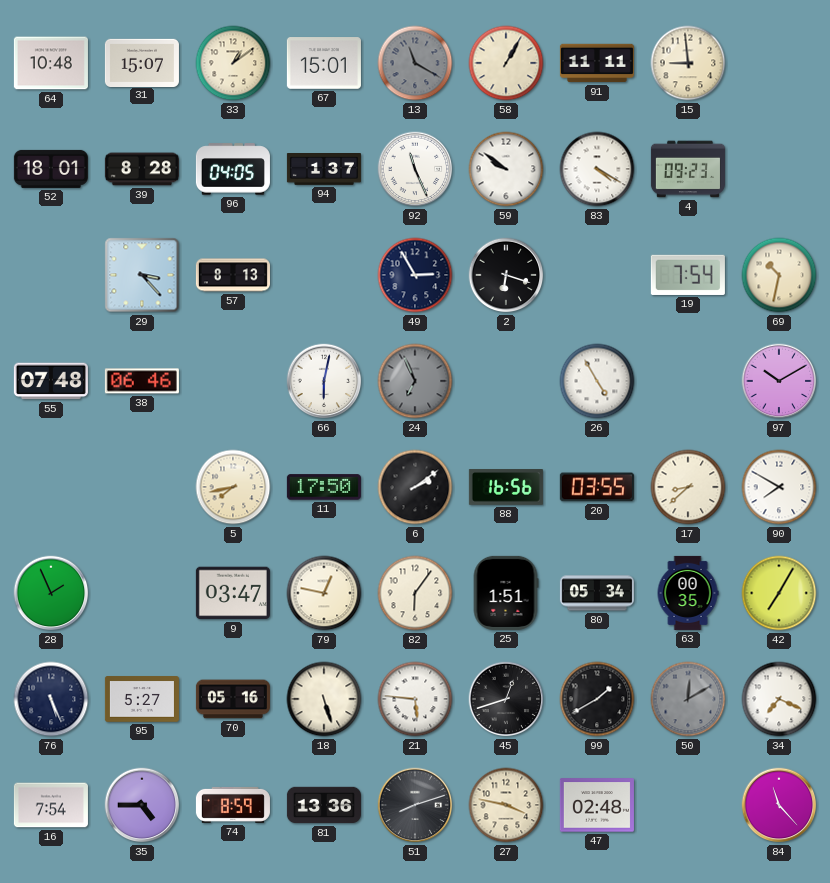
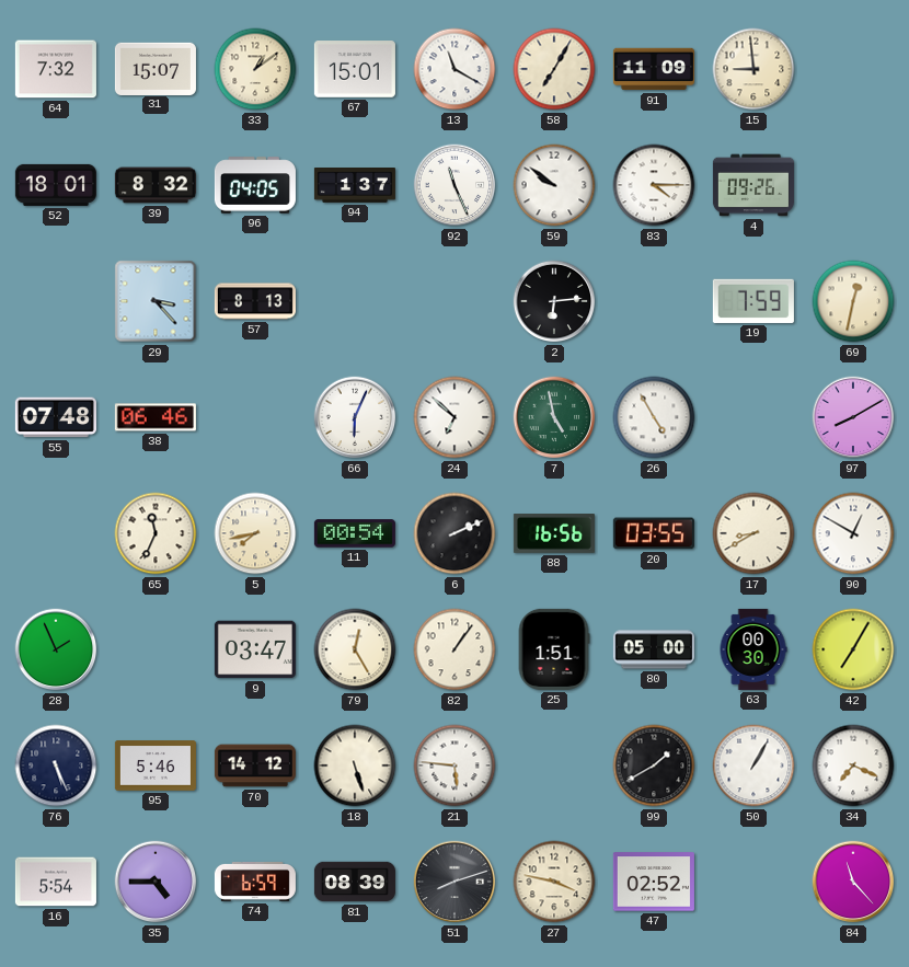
64: 10:48 -> 7:32
13 dial: grey -> white
58: 1:05 -> 7:05
91: 11:11 -> 11:09
39: 8:28 -> 8:32
83: 4:20 -> 4:15
4: 09:23 -> 09:26
49: 2:55 -> none
2: 6:18 -> 6:14
19: 7:54 -> 7:59
69: 10:32 -> 12:32
66: 6:02 -> 6:04
24: 6:56 -> 6:52
24 dial: grey -> white
7: none -> 4:58
97: 10:10 -> 8:10
65: none -> 11:34
11: 17:50 -> 00:54
6: 2:09 -> 2:11
17: 8:38 -> 8:40
90: 7:50 -> 12:50
79: 12:47 -> 12:25
82: 6:06 -> 1:06
80: 05:34 -> 05:00
63: 00:35 -> 00:30
95: 5:27 -> 5:46
70: 05:16 -> 14:12
45: 12:42 -> none
50: 12:10 -> 1:05
50 dial: grey -> white
16: 7:54 -> 5:54
74: 8:59 -> 6:59
81: 13:36 -> 08:39
47: 02:48 -> 02:52
